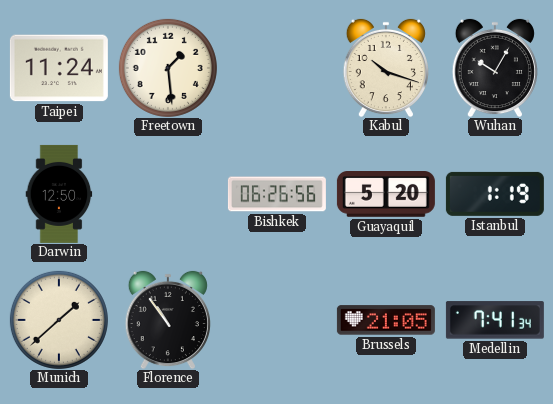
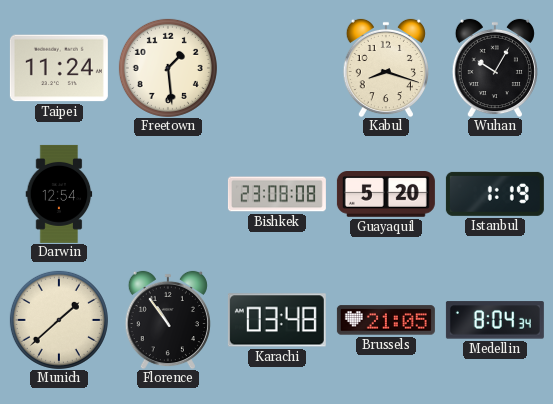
Kabul: 10:18 -> 8:18
Darwin: 12:50 -> 12:54
Bishkek: 06:26 -> 23:08
Karachi: none -> 03:48
Medellin: 7:41 -> 8:04
